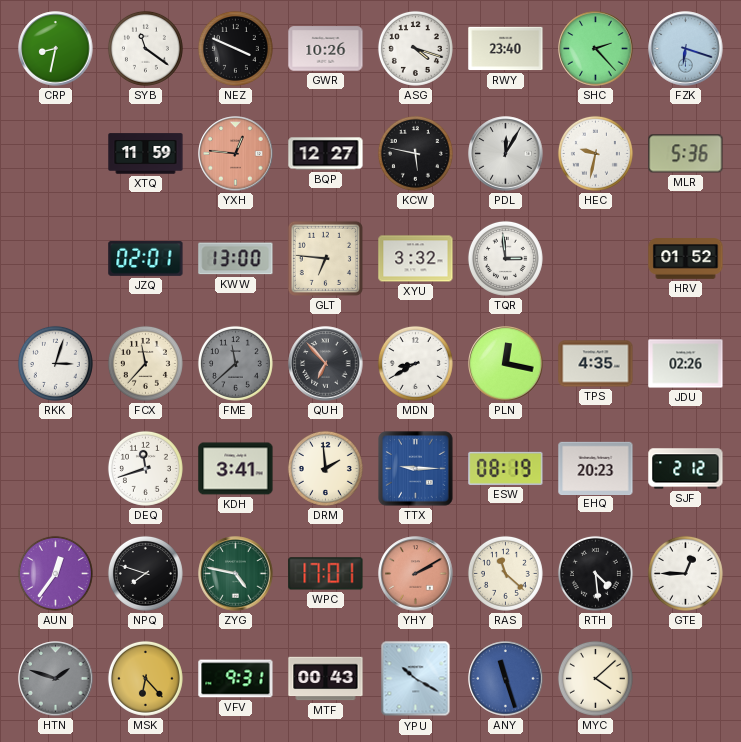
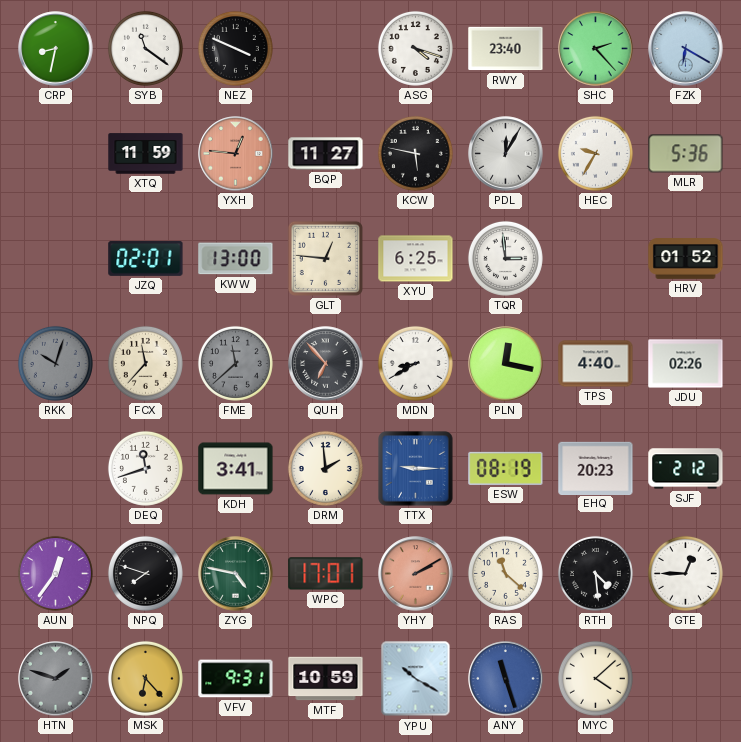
GWR: 10:26 -> none
FZK: 6:18 -> 6:20
BQP: 12:27 -> 11:27
HEC: 9:32 -> 9:35
GLT: 6:46 -> 12:46
XYU: 3:32 -> 6:25
RKK: 3:03 -> 10:03
RKK dial: white -> grey
TPS: 4:35 -> 4:40
MTF: 00:43 -> 10:59
